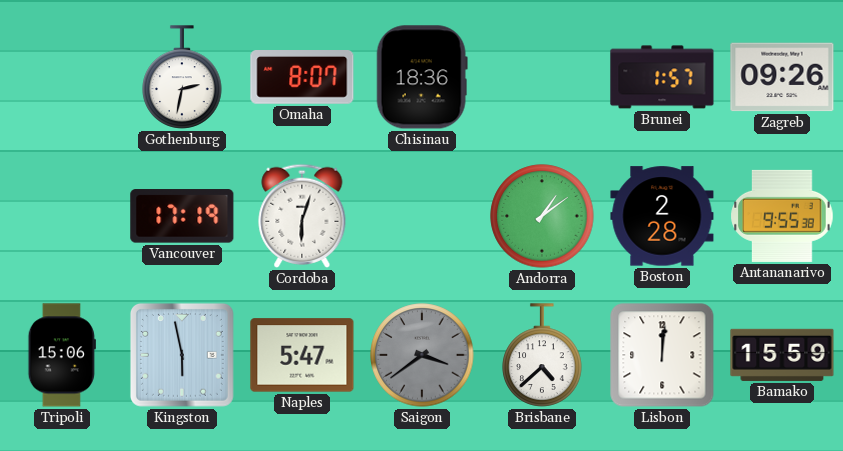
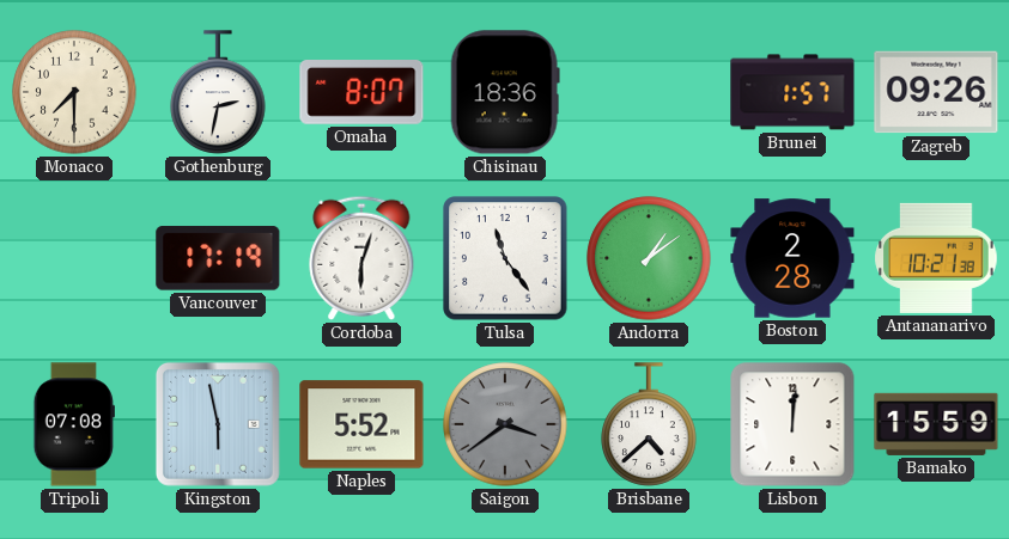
Monaco: none -> 7:30
Tulsa: none -> 11:24
Antananarivo: 9:55 -> 10:21
Tripoli: 15:06 -> 07:08
Naples: 5:47 -> 5:52
